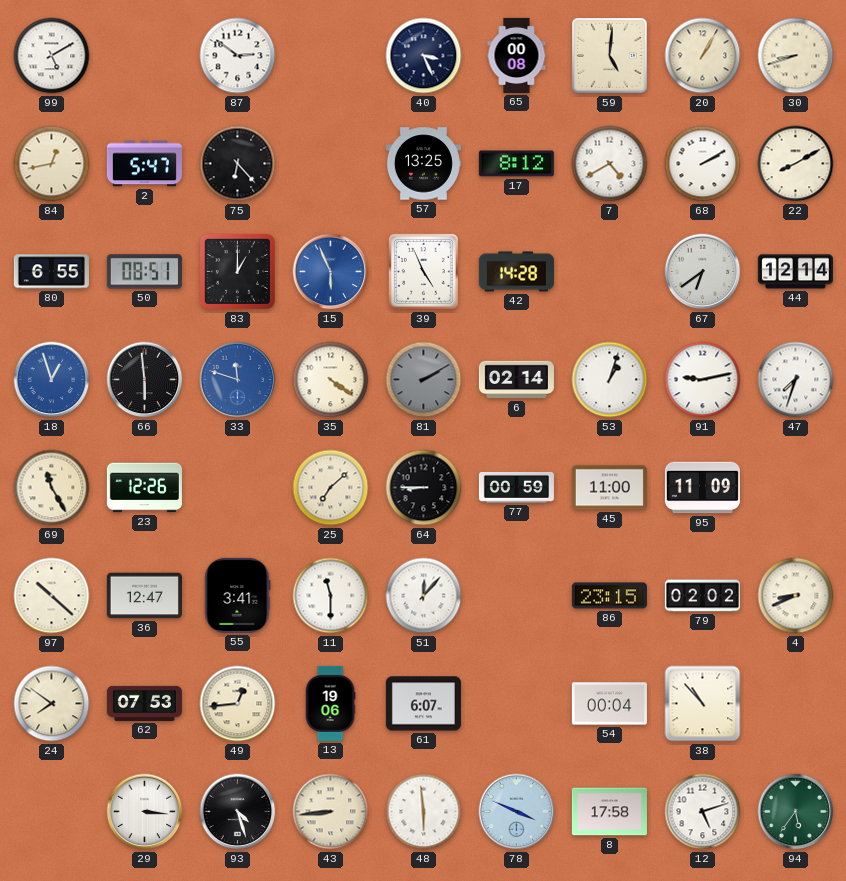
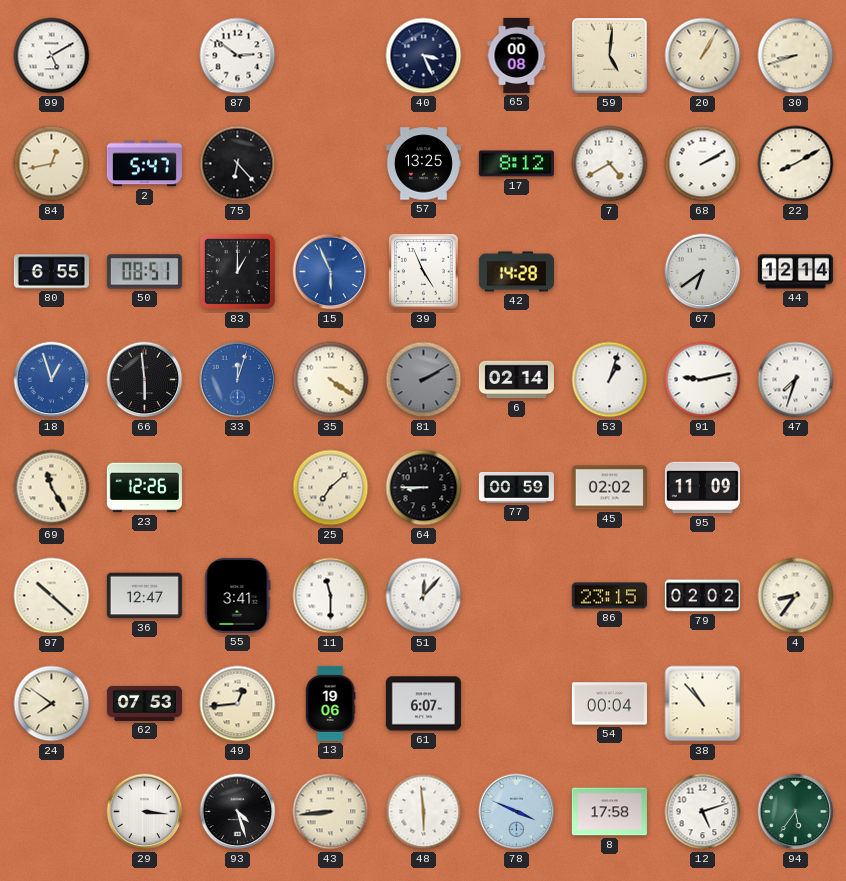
33: 11:48 -> 12:03
45: 11:00 -> 02:02
4: 8:41 -> 8:36
